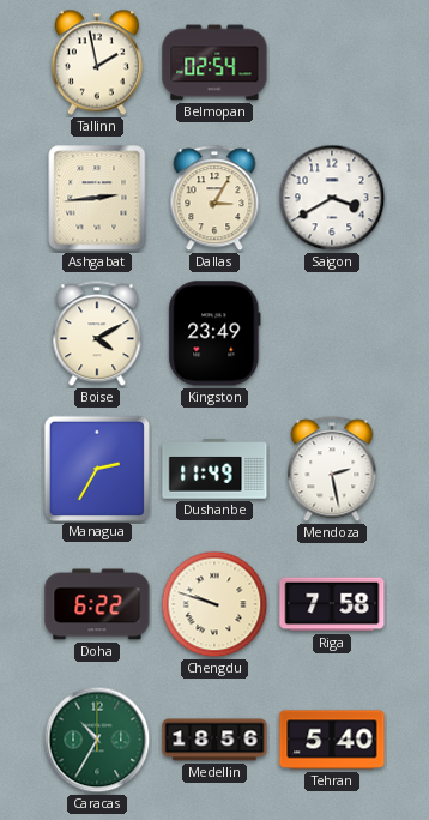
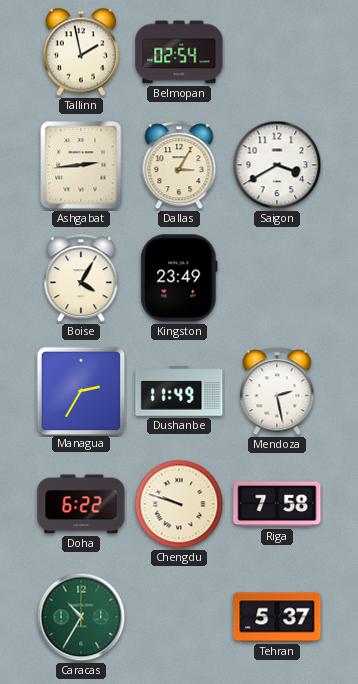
Boise: 4:10 -> 4:05
Medellin: 18:56 -> none
Tehran: 5:40 -> 5:37
